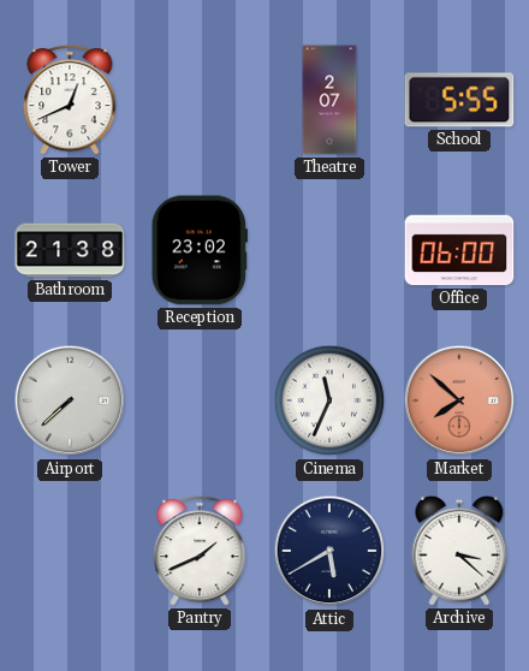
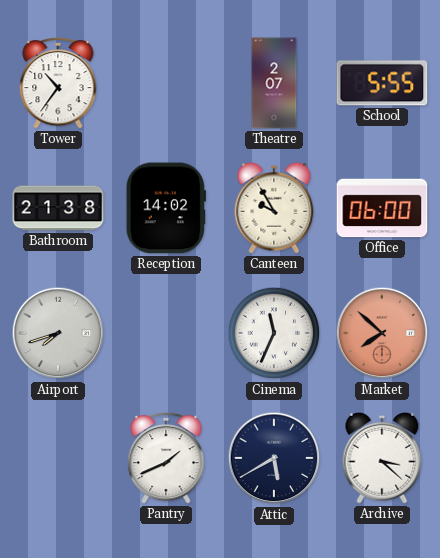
Tower: 12:41 -> 10:36
Reception: 23:02 -> 14:02
Canteen: none -> 9:55
Airport: 7:38 -> 7:42
